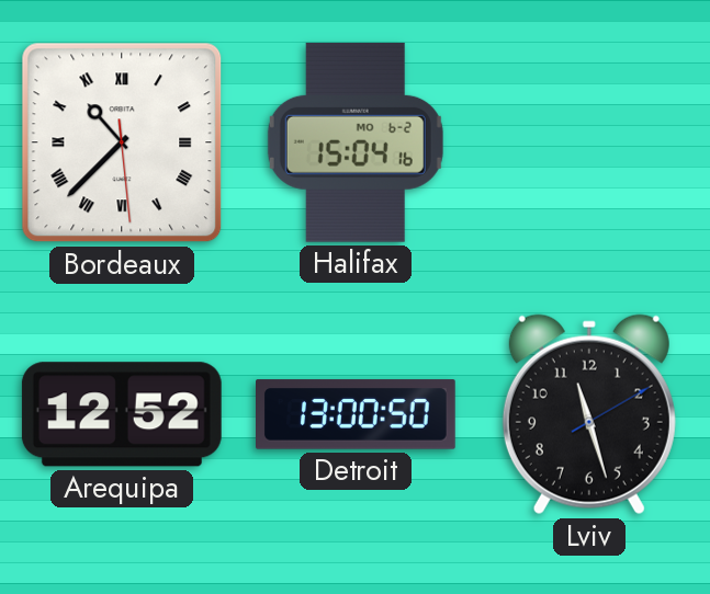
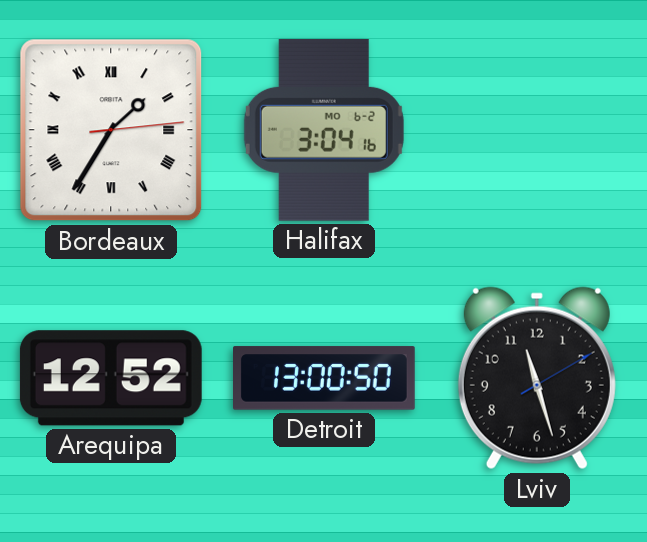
Bordeaux: 10:37 -> 1:35
Halifax: 15:04 -> 3:04
